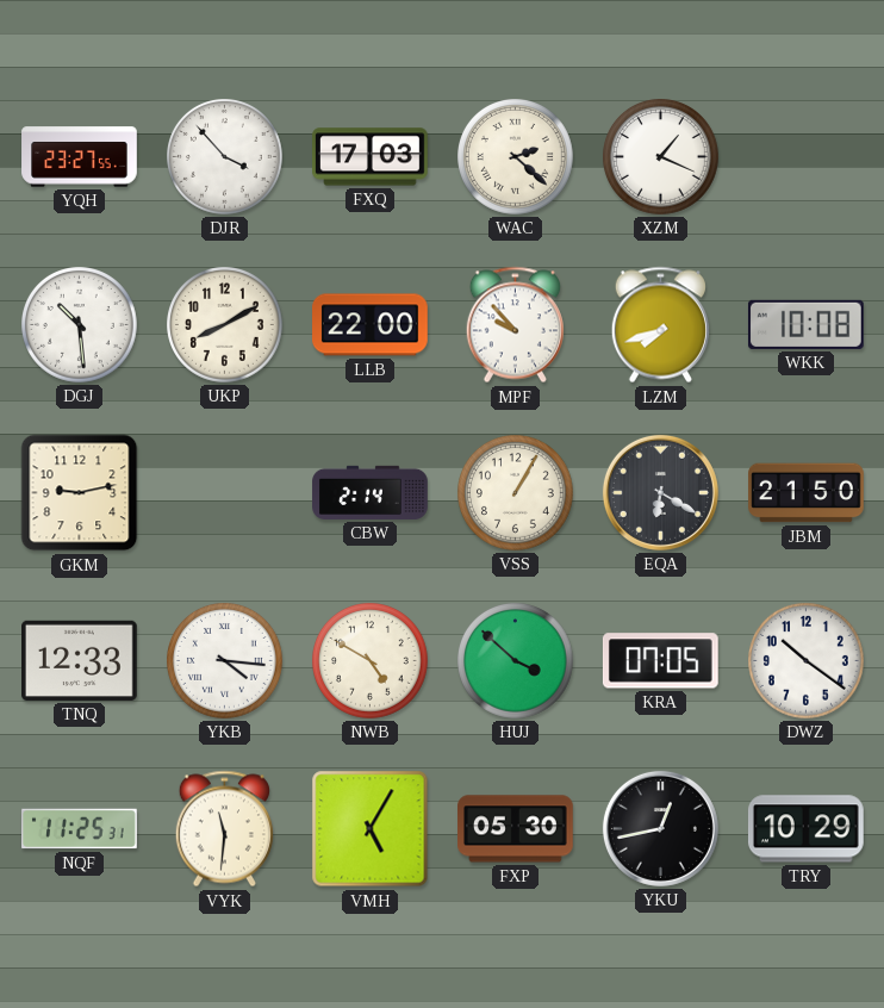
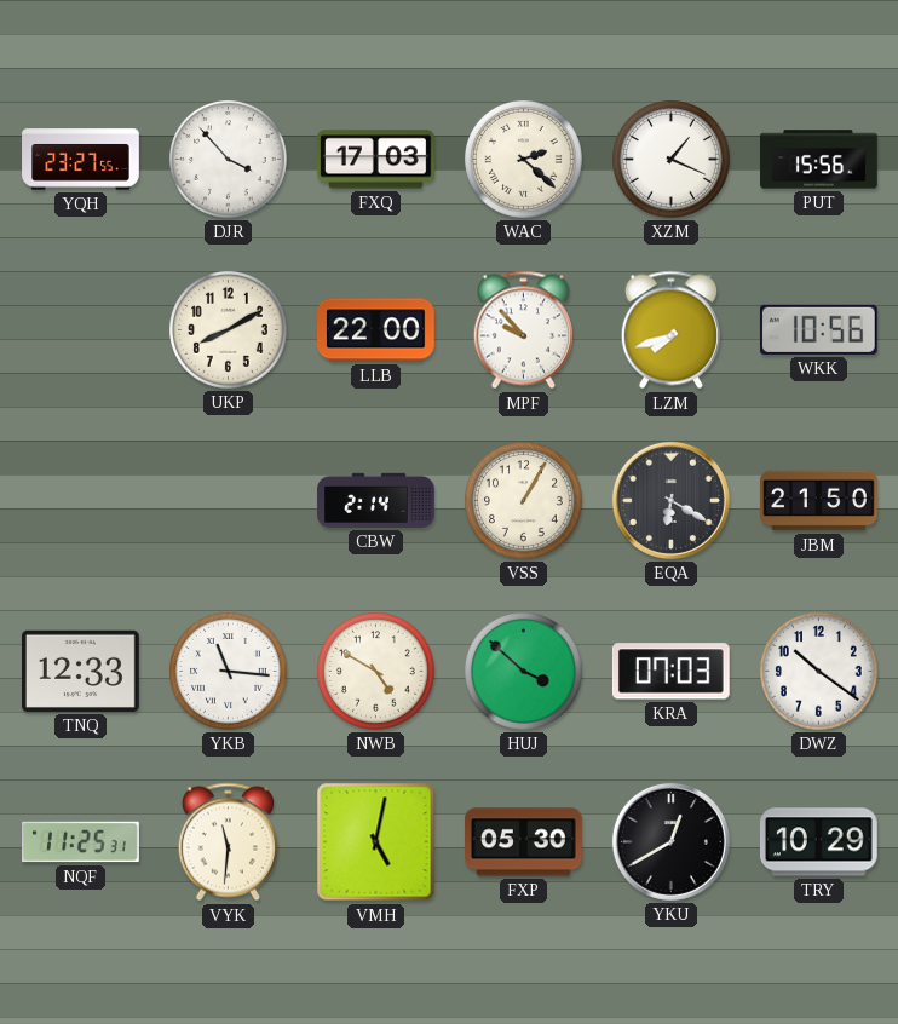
PUT: none -> 15:56
DGJ: 10:29 -> none
WKK: 10:08 -> 10:56
GKM: 9:13 -> none
YKB: 4:16 -> 11:16
KRA: 07:05 -> 07:03
VMH: 5:05 -> 5:02
YKU: 12:43 -> 12:40
